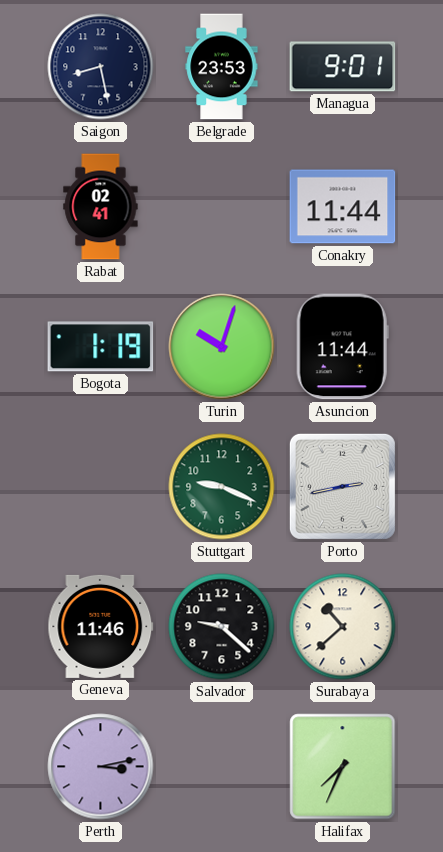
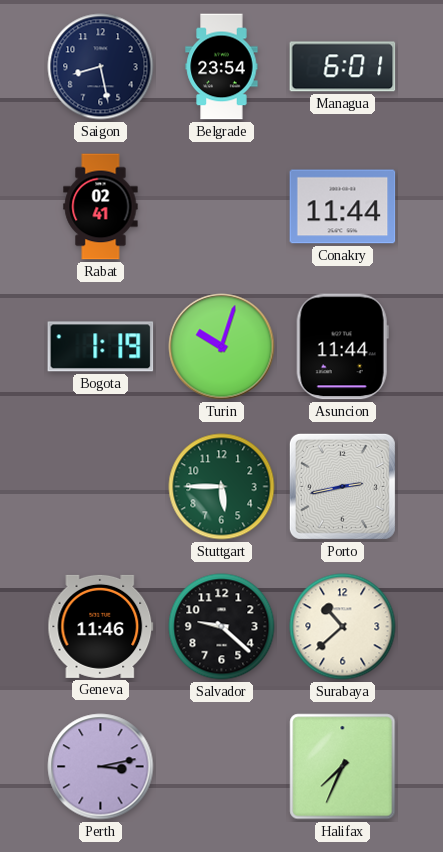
Belgrade: 23:53 -> 23:54
Managua: 9:01 -> 6:01
Stuttgart: 9:19 -> 5:45
